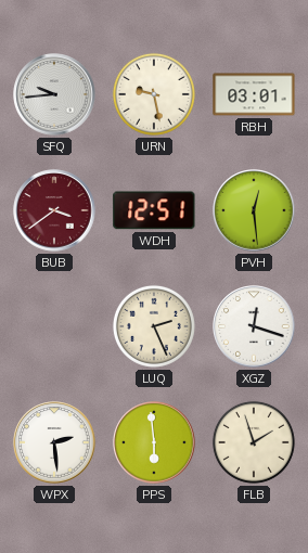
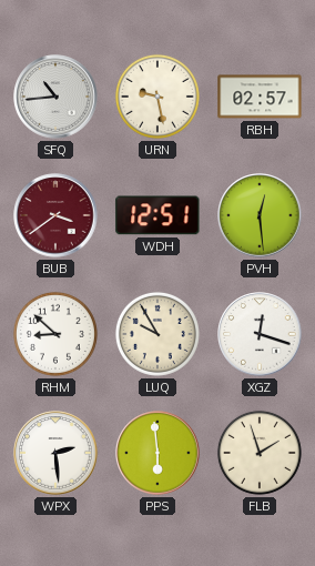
SFQ: 9:44 -> 10:44
RBH: 03:01 -> 02:57
RHM: none -> 8:52
LUQ: 2:26 -> 9:55
